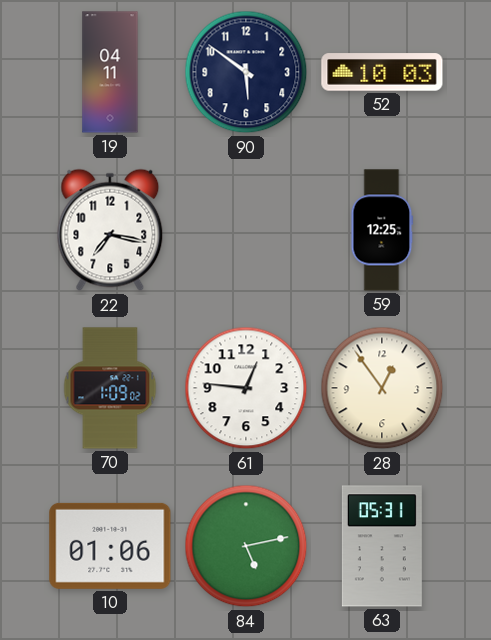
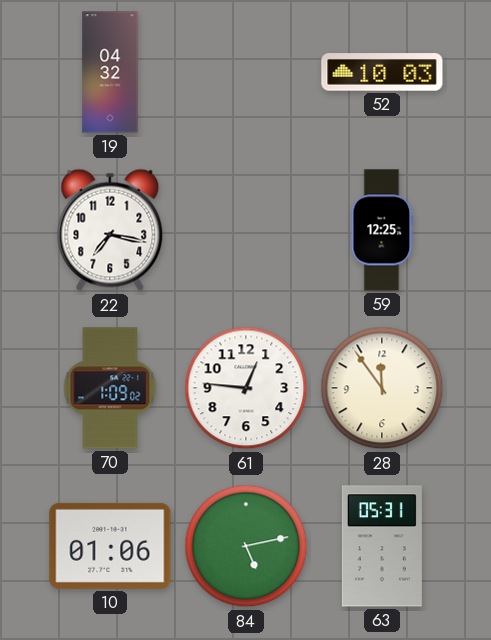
19: 04:11 -> 04:32
90: 5:51 -> none
28: 12:54 -> 11:54
